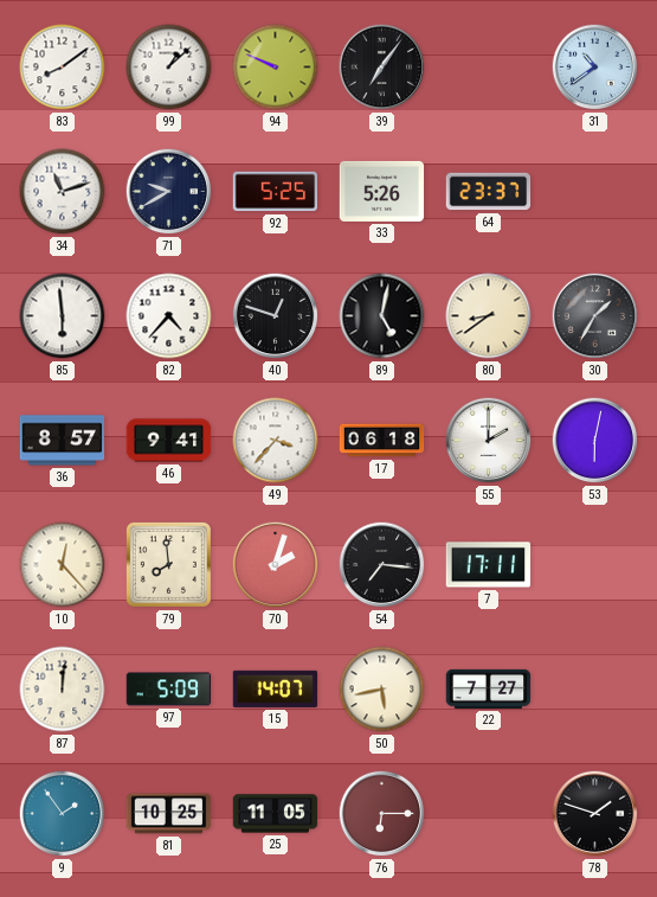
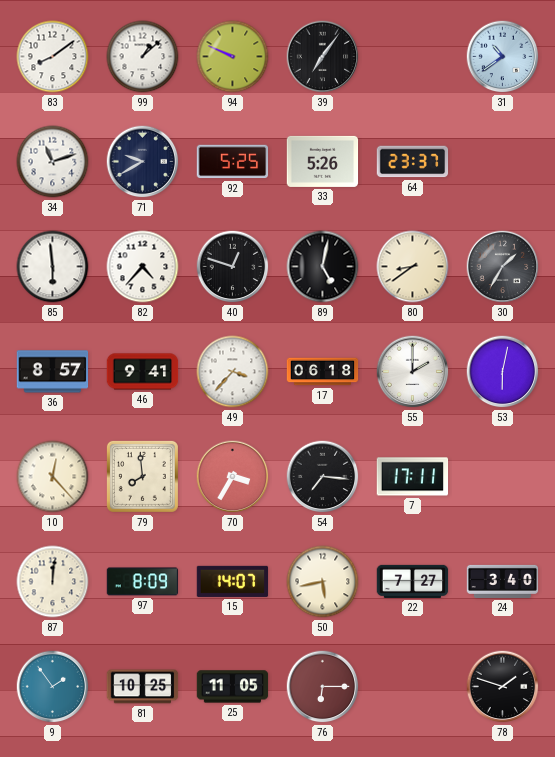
70: 2:03 -> 3:35
97: 5:09 -> 8:09
24: none -> 3:40
